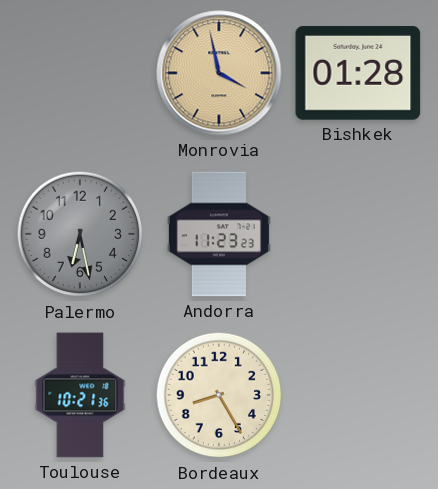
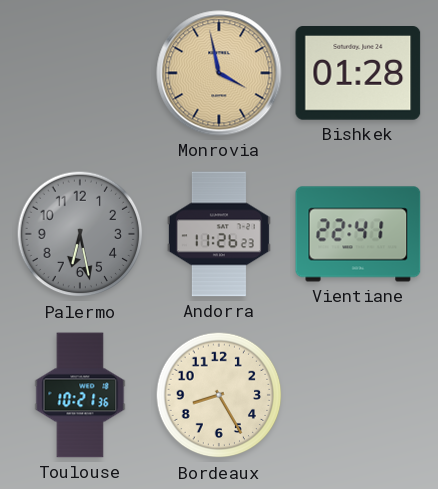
Andorra: 11:23 -> 11:26
Vientiane: none -> 22:41
